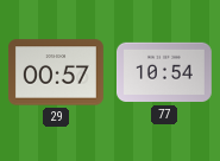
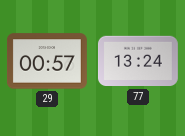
77: 10:54 -> 13:24
